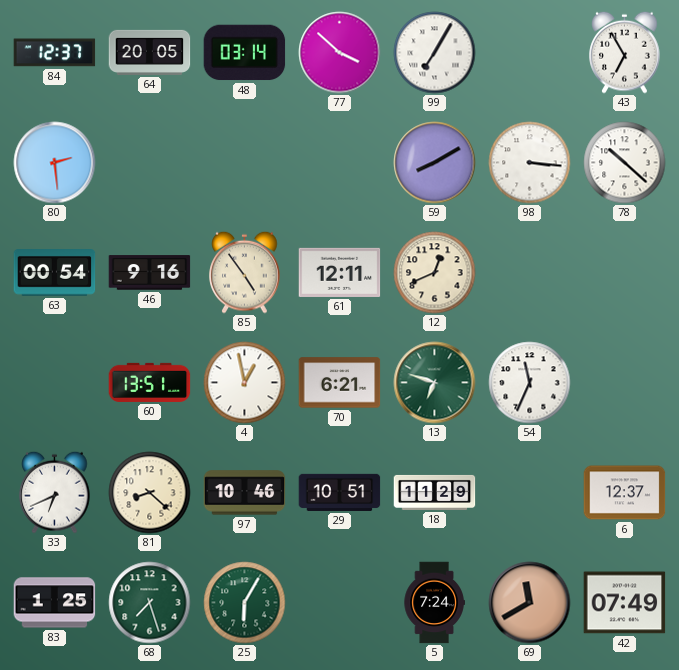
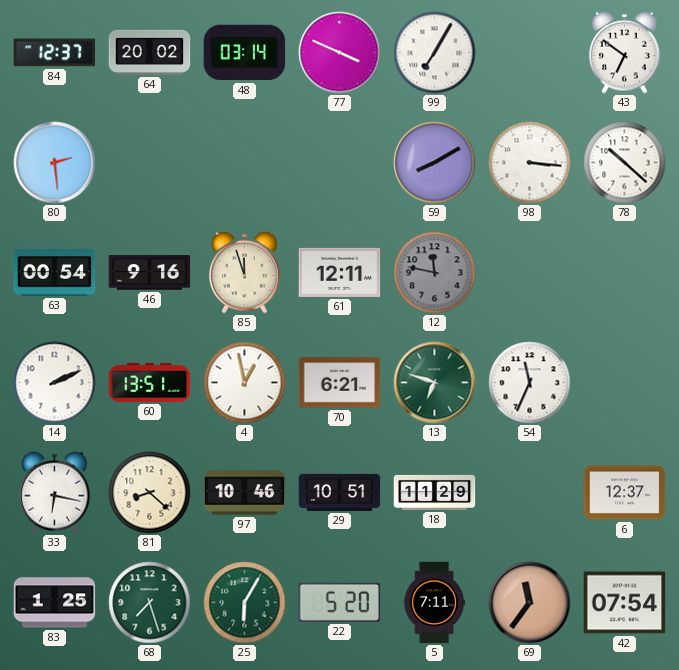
64: 20:05 -> 20:02
77: 3:52 -> 3:49
43: 6:55 -> 6:51
85: 4:54 -> 11:57
12: 12:41 -> 11:47
12 dial: cream -> grey
14: none -> 2:11
33: 6:41 -> 6:17
22: none -> 5:20
5: 7:24 -> 7:11
69: 11:40 -> 11:36
42: 07:49 -> 07:54
